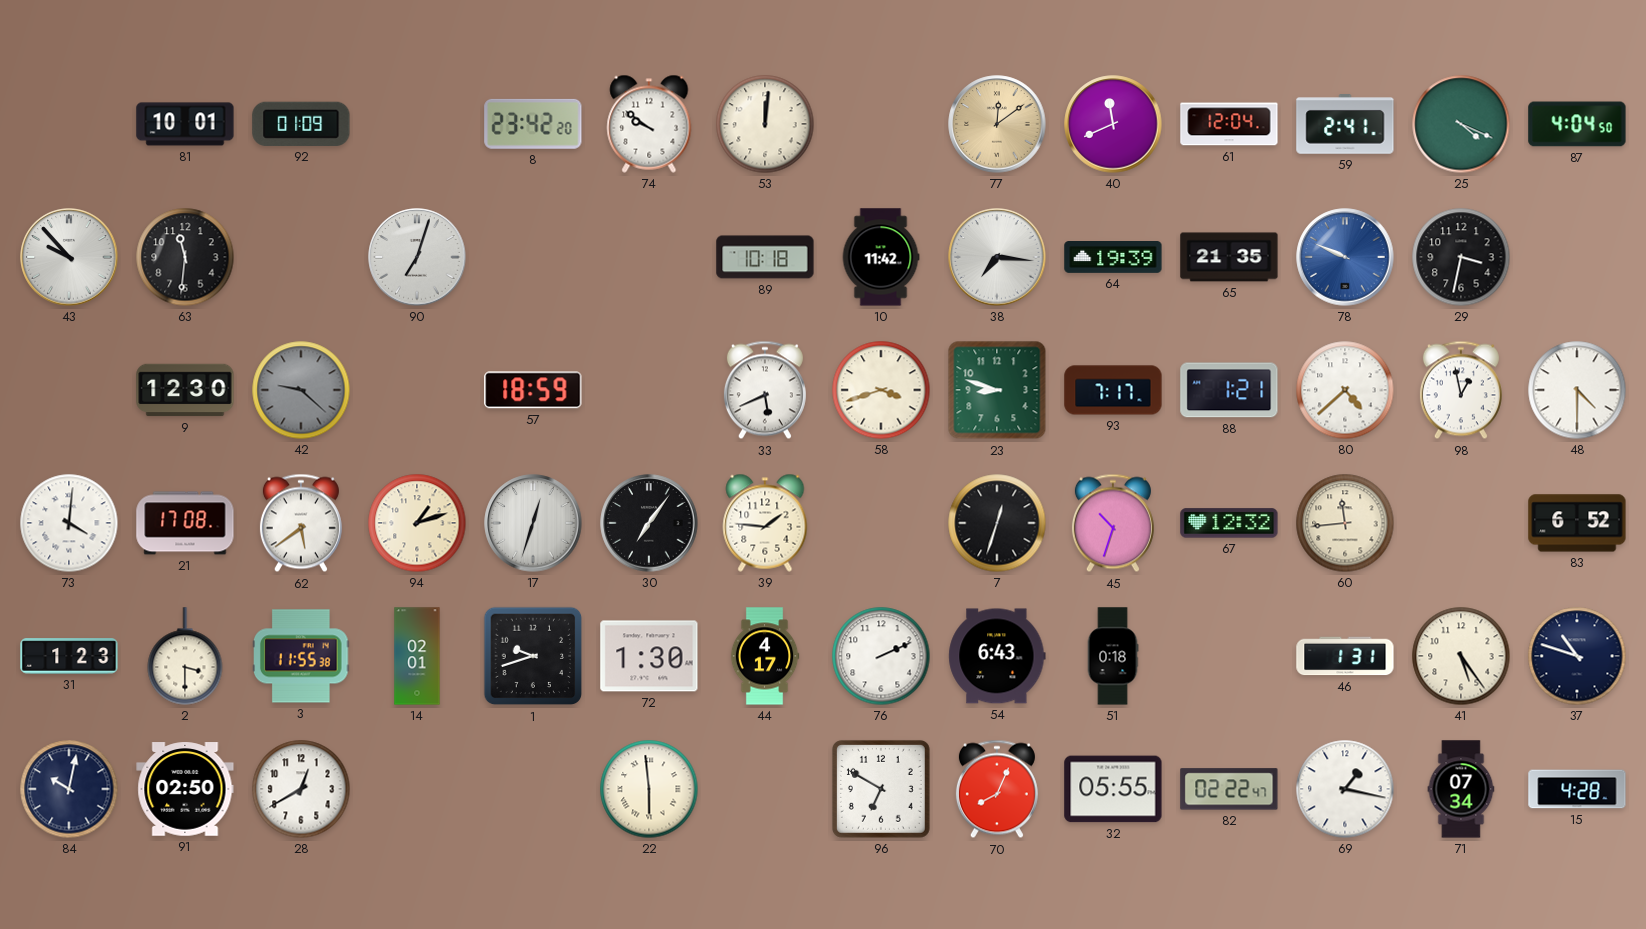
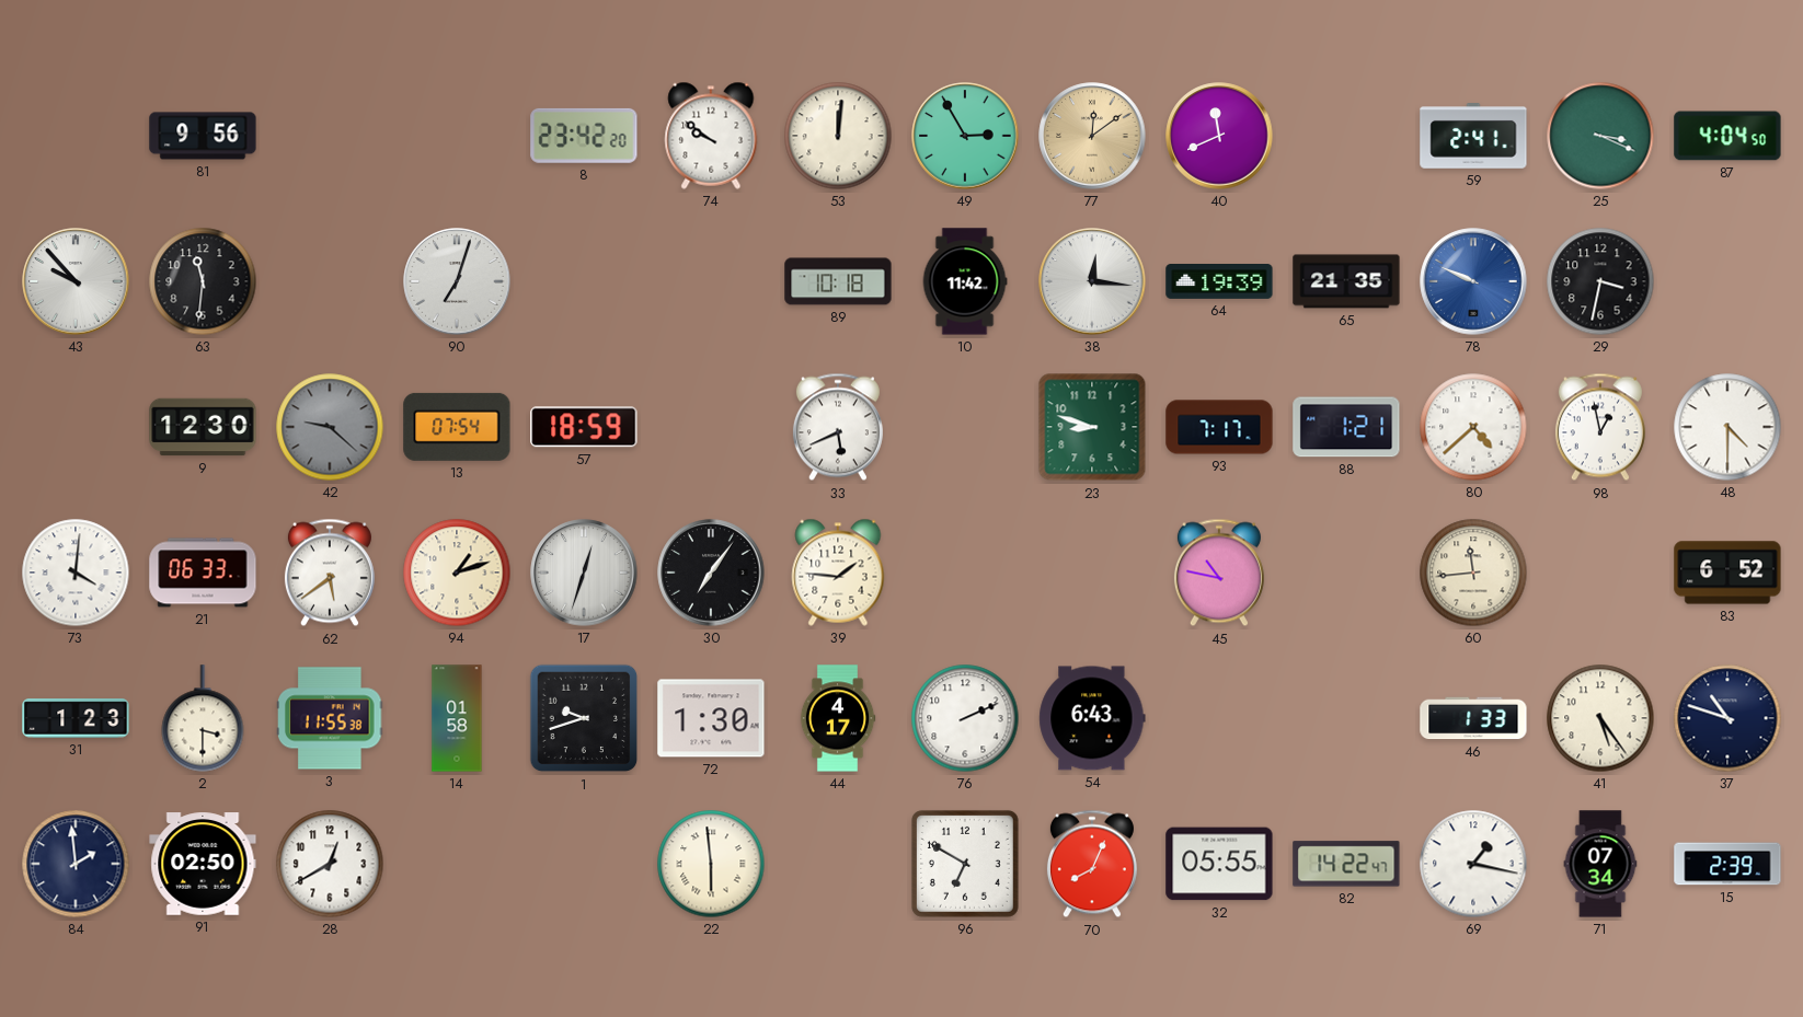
81: 10:01 -> 9:56
92: 01:09 -> none
49: none -> 2:55
61: 12:04 -> none
25: 4:19 -> 3:19
38: 7:16 -> 12:16
13: none -> 07:54
58: 3:42 -> none
21: 17:08 -> 06:33
7: 12:33 -> none
45: 10:33 -> 10:47
67: 12:32 -> none
14: 02:01 -> 01:58
51: 0:18 -> none
46: 1:31 -> 1:33
84: 10:02 -> 1:59
82: 02:22 -> 14:22
15: 4:28 -> 2:39
